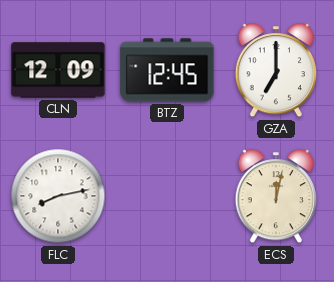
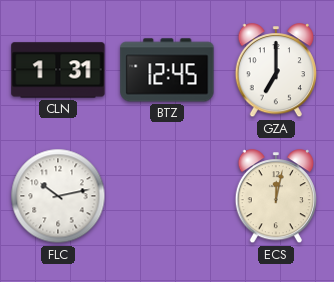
CLN: 12:09 -> 1:31
FLC: 8:13 -> 10:13
